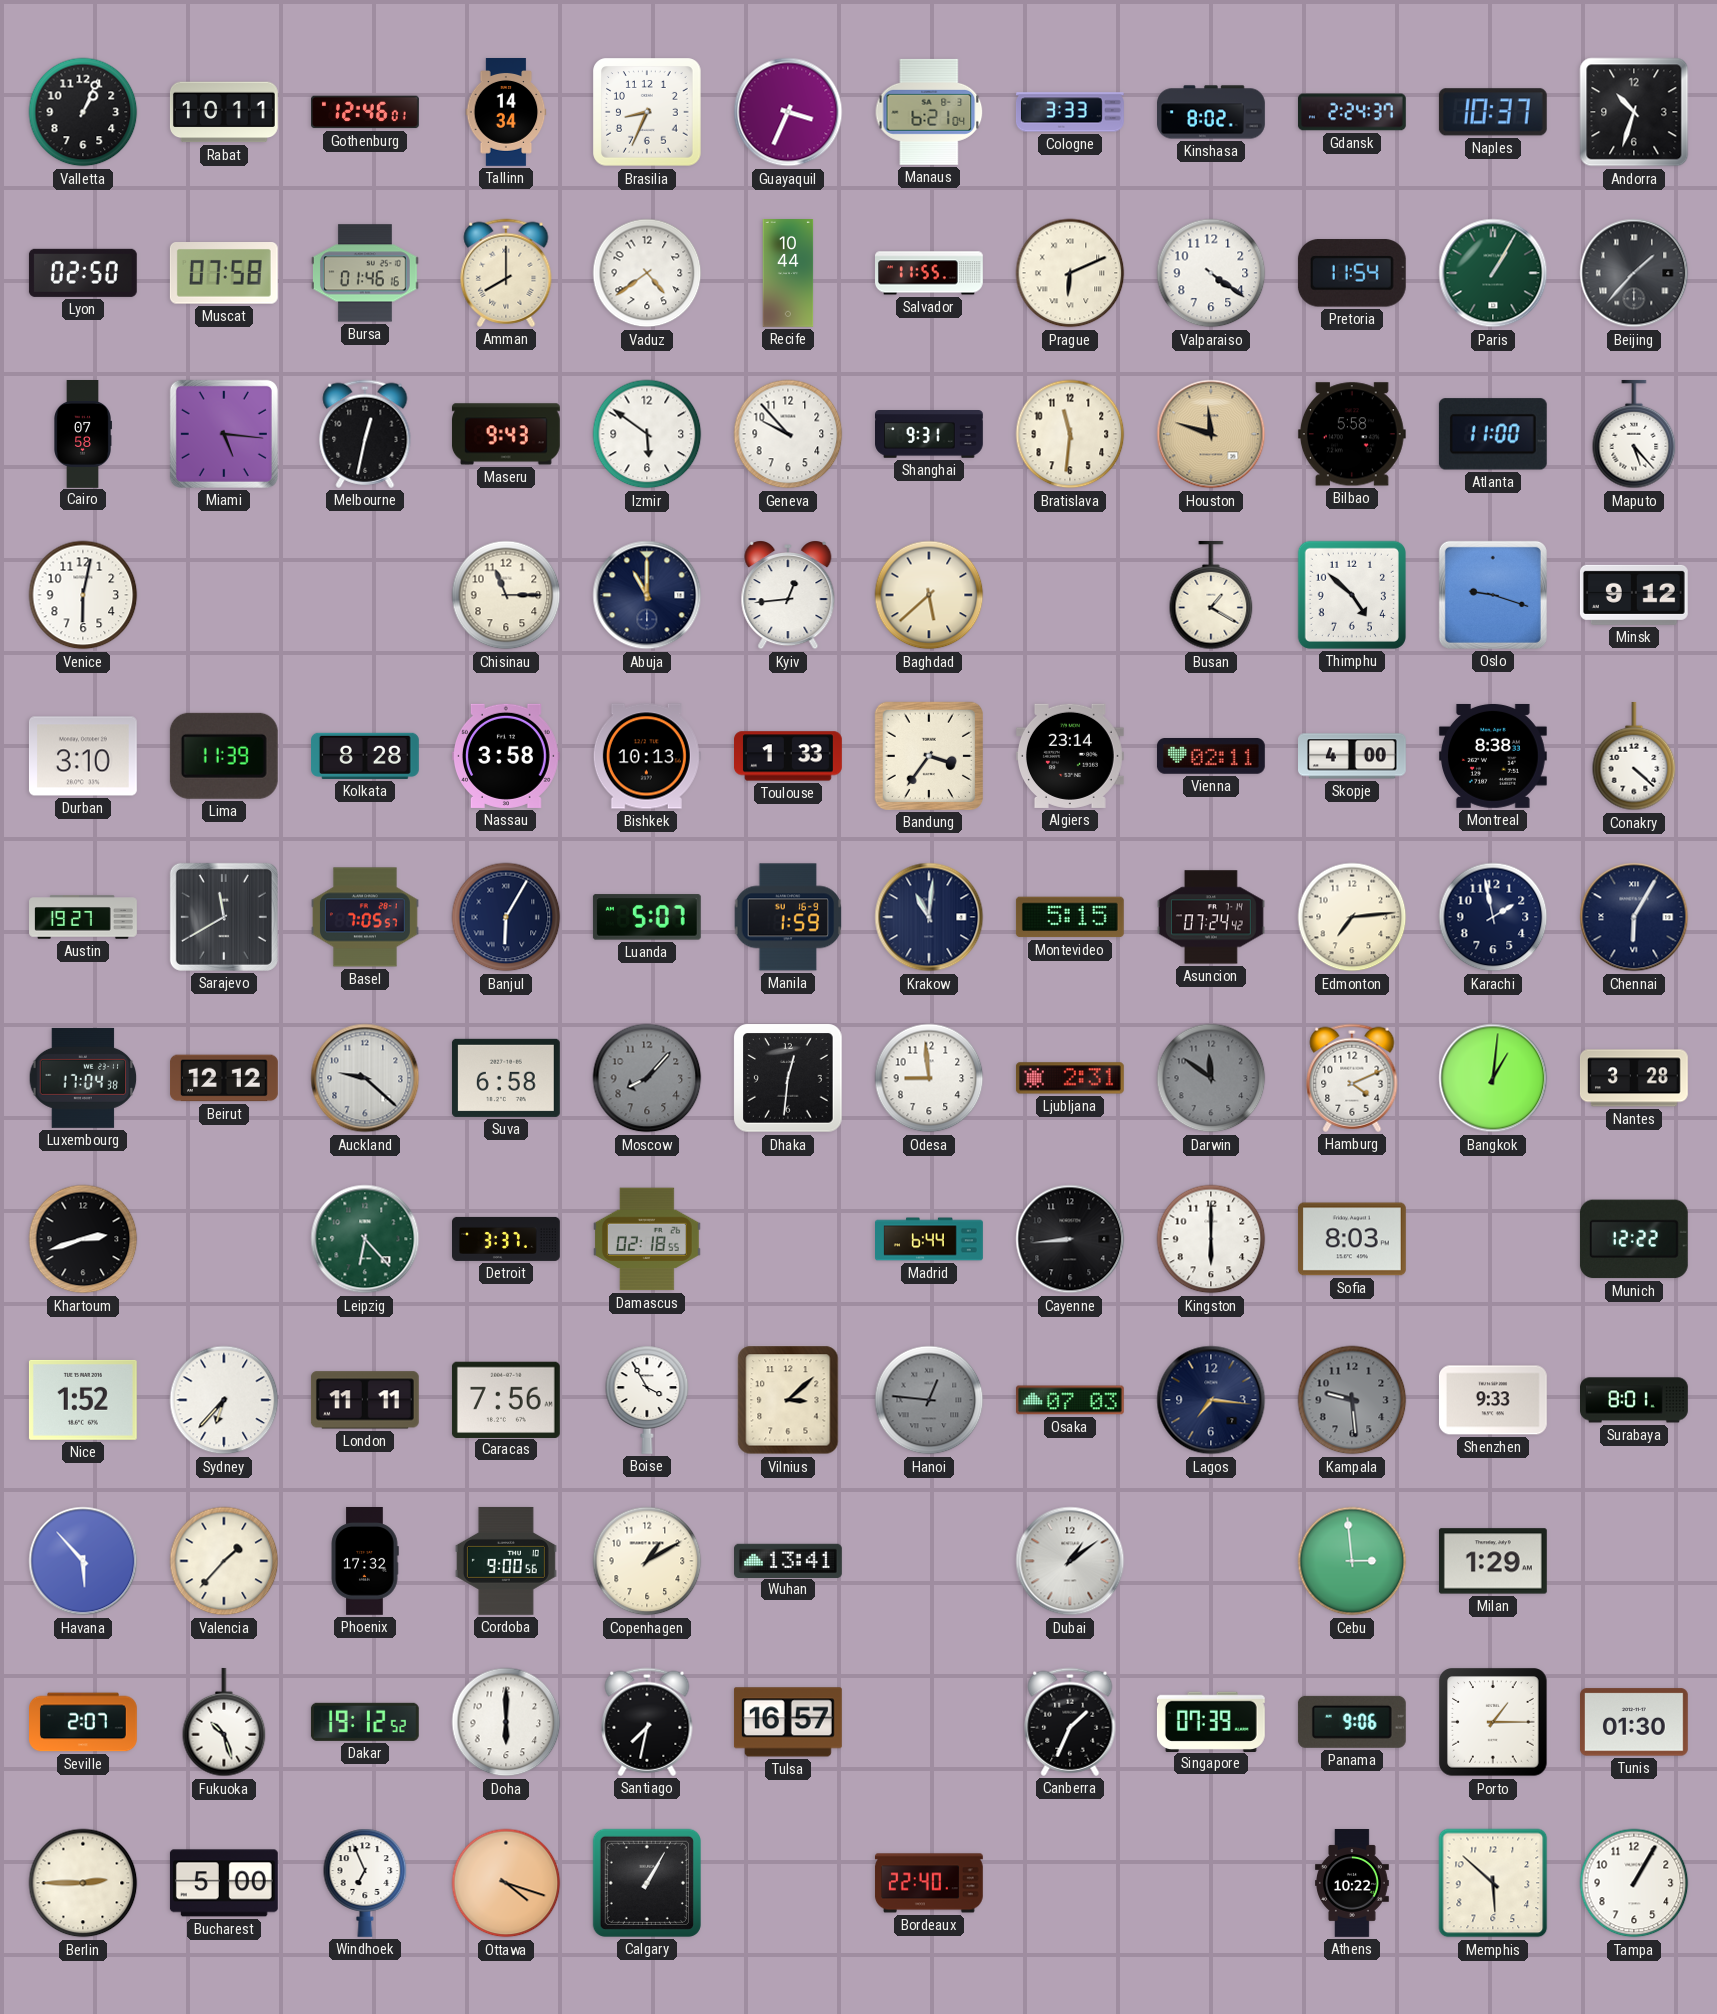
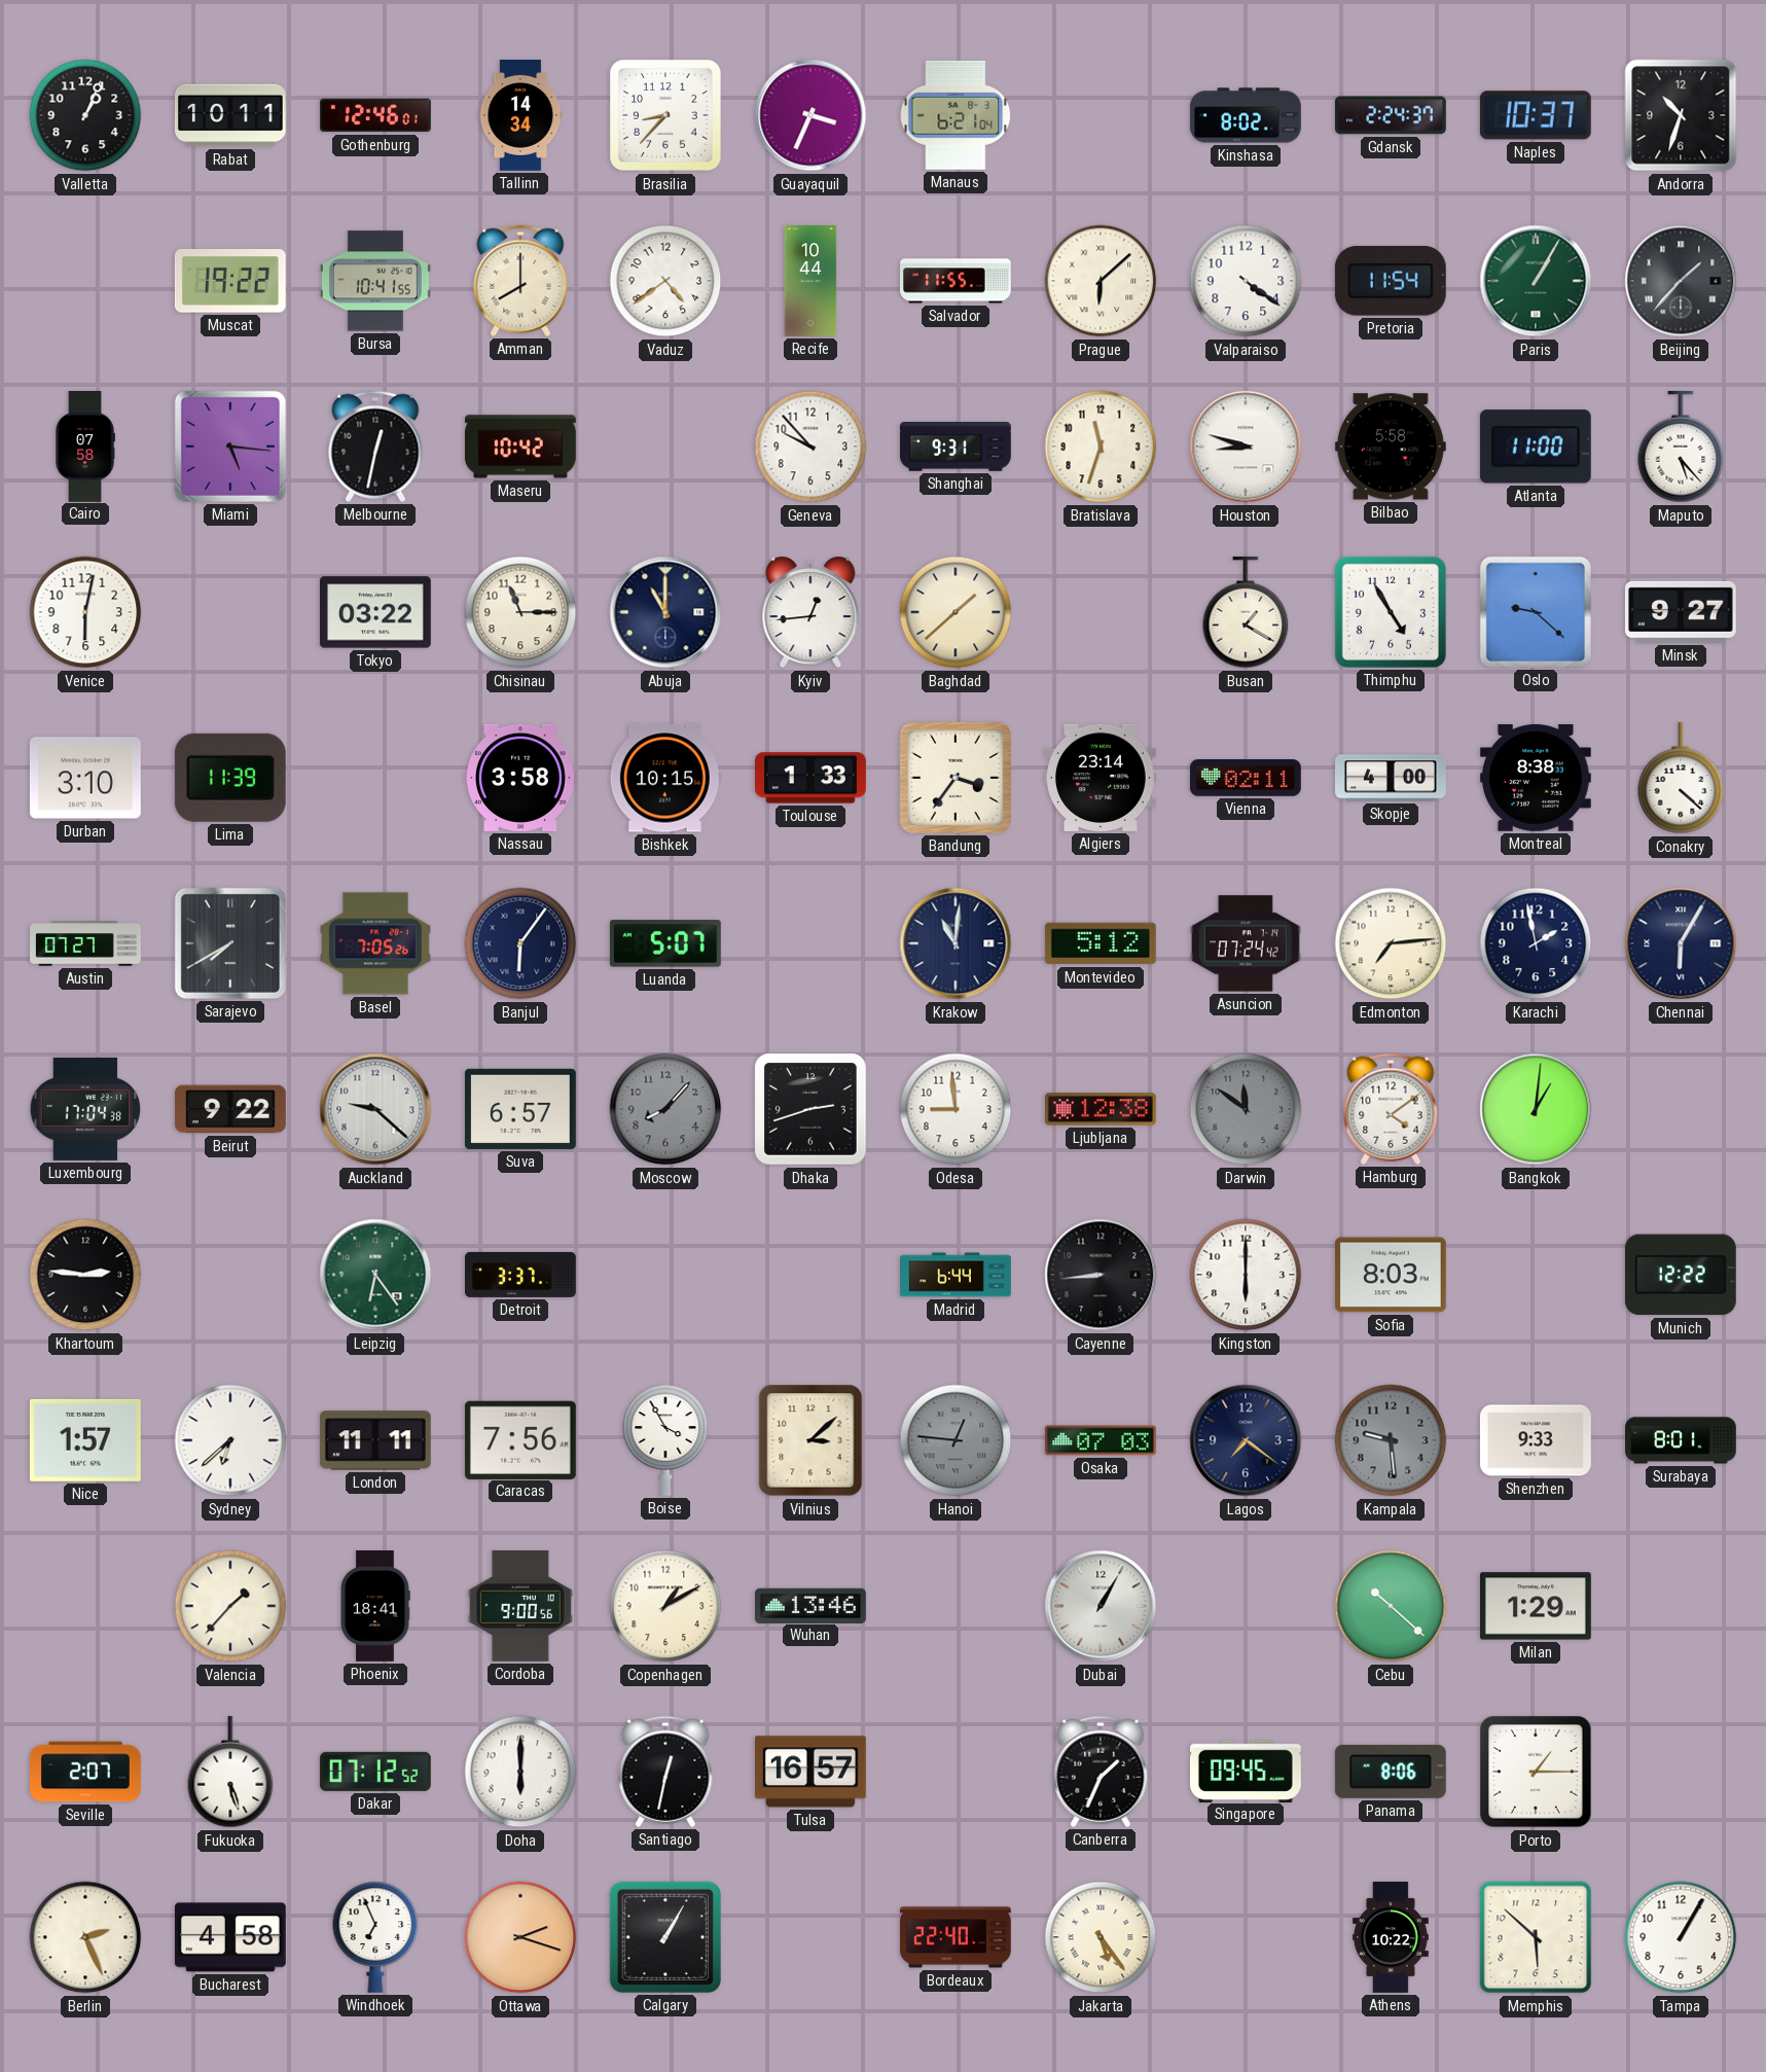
Brasilia: 8:34 -> 8:37
Cologne: 3:33 -> none
Lyon: 02:50 -> none
Muscat: 07:58 -> 19:22
Bursa: 01:46 -> 10:41
Prague: 6:11 -> 6:08
Maseru: 9:43 -> 10:42
Izmir: 5:51 -> none
Bratislava: 11:31 -> 11:33
Houston: 11:48 -> 8:48
Houston dial: champagne -> white
Tokyo: none -> 03:22
Baghdad: 5:38 -> 1:38
Thimphu: 4:52 -> 4:55
Oslo: 9:18 -> 9:22
Minsk: 9:12 -> 9:27
Kolkata: 8:28 -> none
Bishkek: 10:13 -> 10:15
Austin: 19:27 -> 07:27
Sarajevo: 11:40 -> 7:40
Basel: 7:05:57 -> 7:05:26
Banjul: 6:05 -> 6:06
Manila: 1:59 -> none
Montevideo: 5:15 -> 5:12
Beirut: 12:12 -> 9:22
Suva: 6:58 -> 6:57
Dhaka: 12:31 -> 2:42
Ljubljana: 2:31 -> 12:38
Hamburg: 4:11 -> 4:09
Nantes: 3:28 -> none
Khartoum: 2:42 -> 2:46
Leipzig: 6:23 -> 6:24
Damascus: 02:18 -> none
Nice: 1:52 -> 1:57
Sydney: 6:37 -> 6:38
Lagos: 7:16 -> 7:21
Havana: 5:53 -> none
Phoenix: 17:32 -> 18:41
Wuhan: 13:41 -> 13:46
Dubai: 1:09 -> 1:05
Cebu: 2:59 -> 10:22
Fukuoka: 10:27 -> 5:27
Dakar: 19:12 -> 07:12
Santiago: 7:32 -> 12:32
Singapore: 07:39 -> 09:45
Panama: 9:06 -> 8:06
Tunis: 01:30 -> none
Berlin: 2:45 -> 2:26
Bucharest: 5:00 -> 4:58
Ottawa: 4:18 -> 2:18
Jakarta: none -> 5:24
